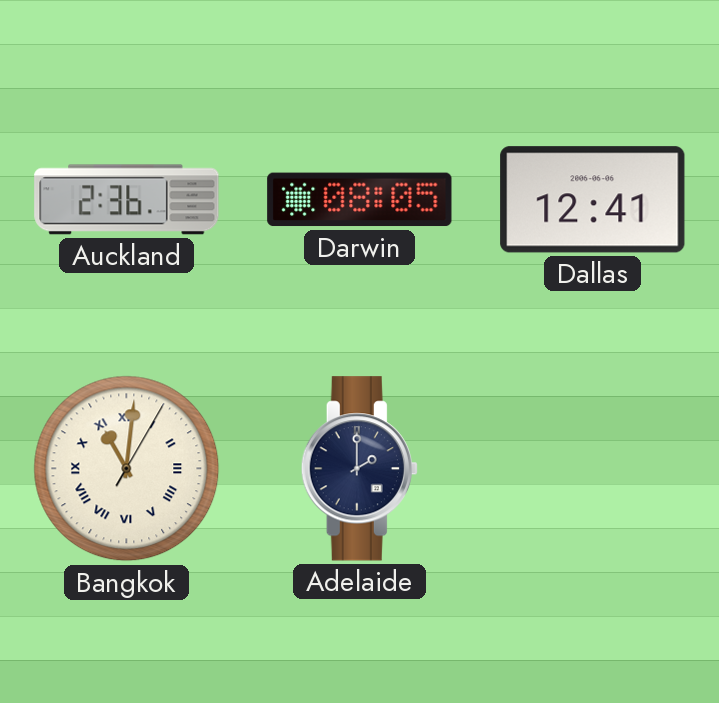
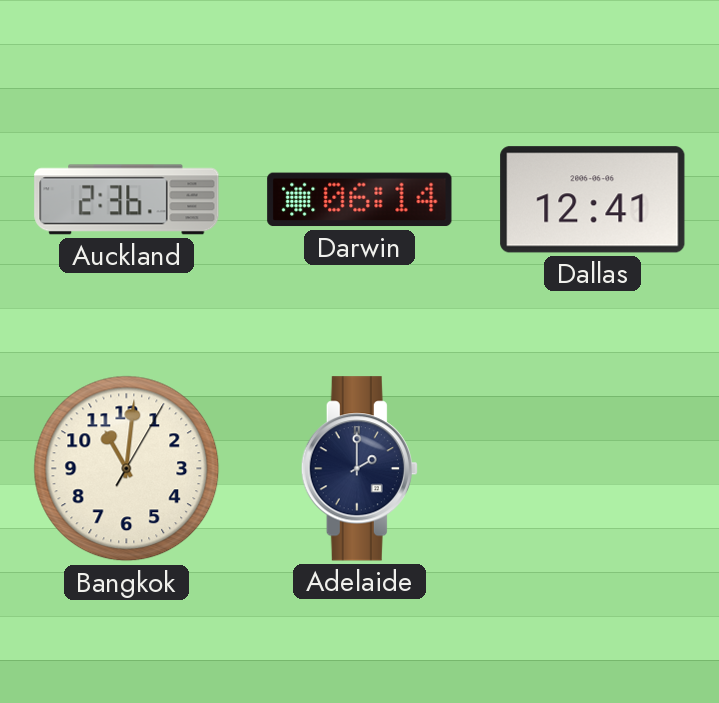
Darwin: 08:05 -> 06:14
Bangkok numerals: Roman -> Arabic
